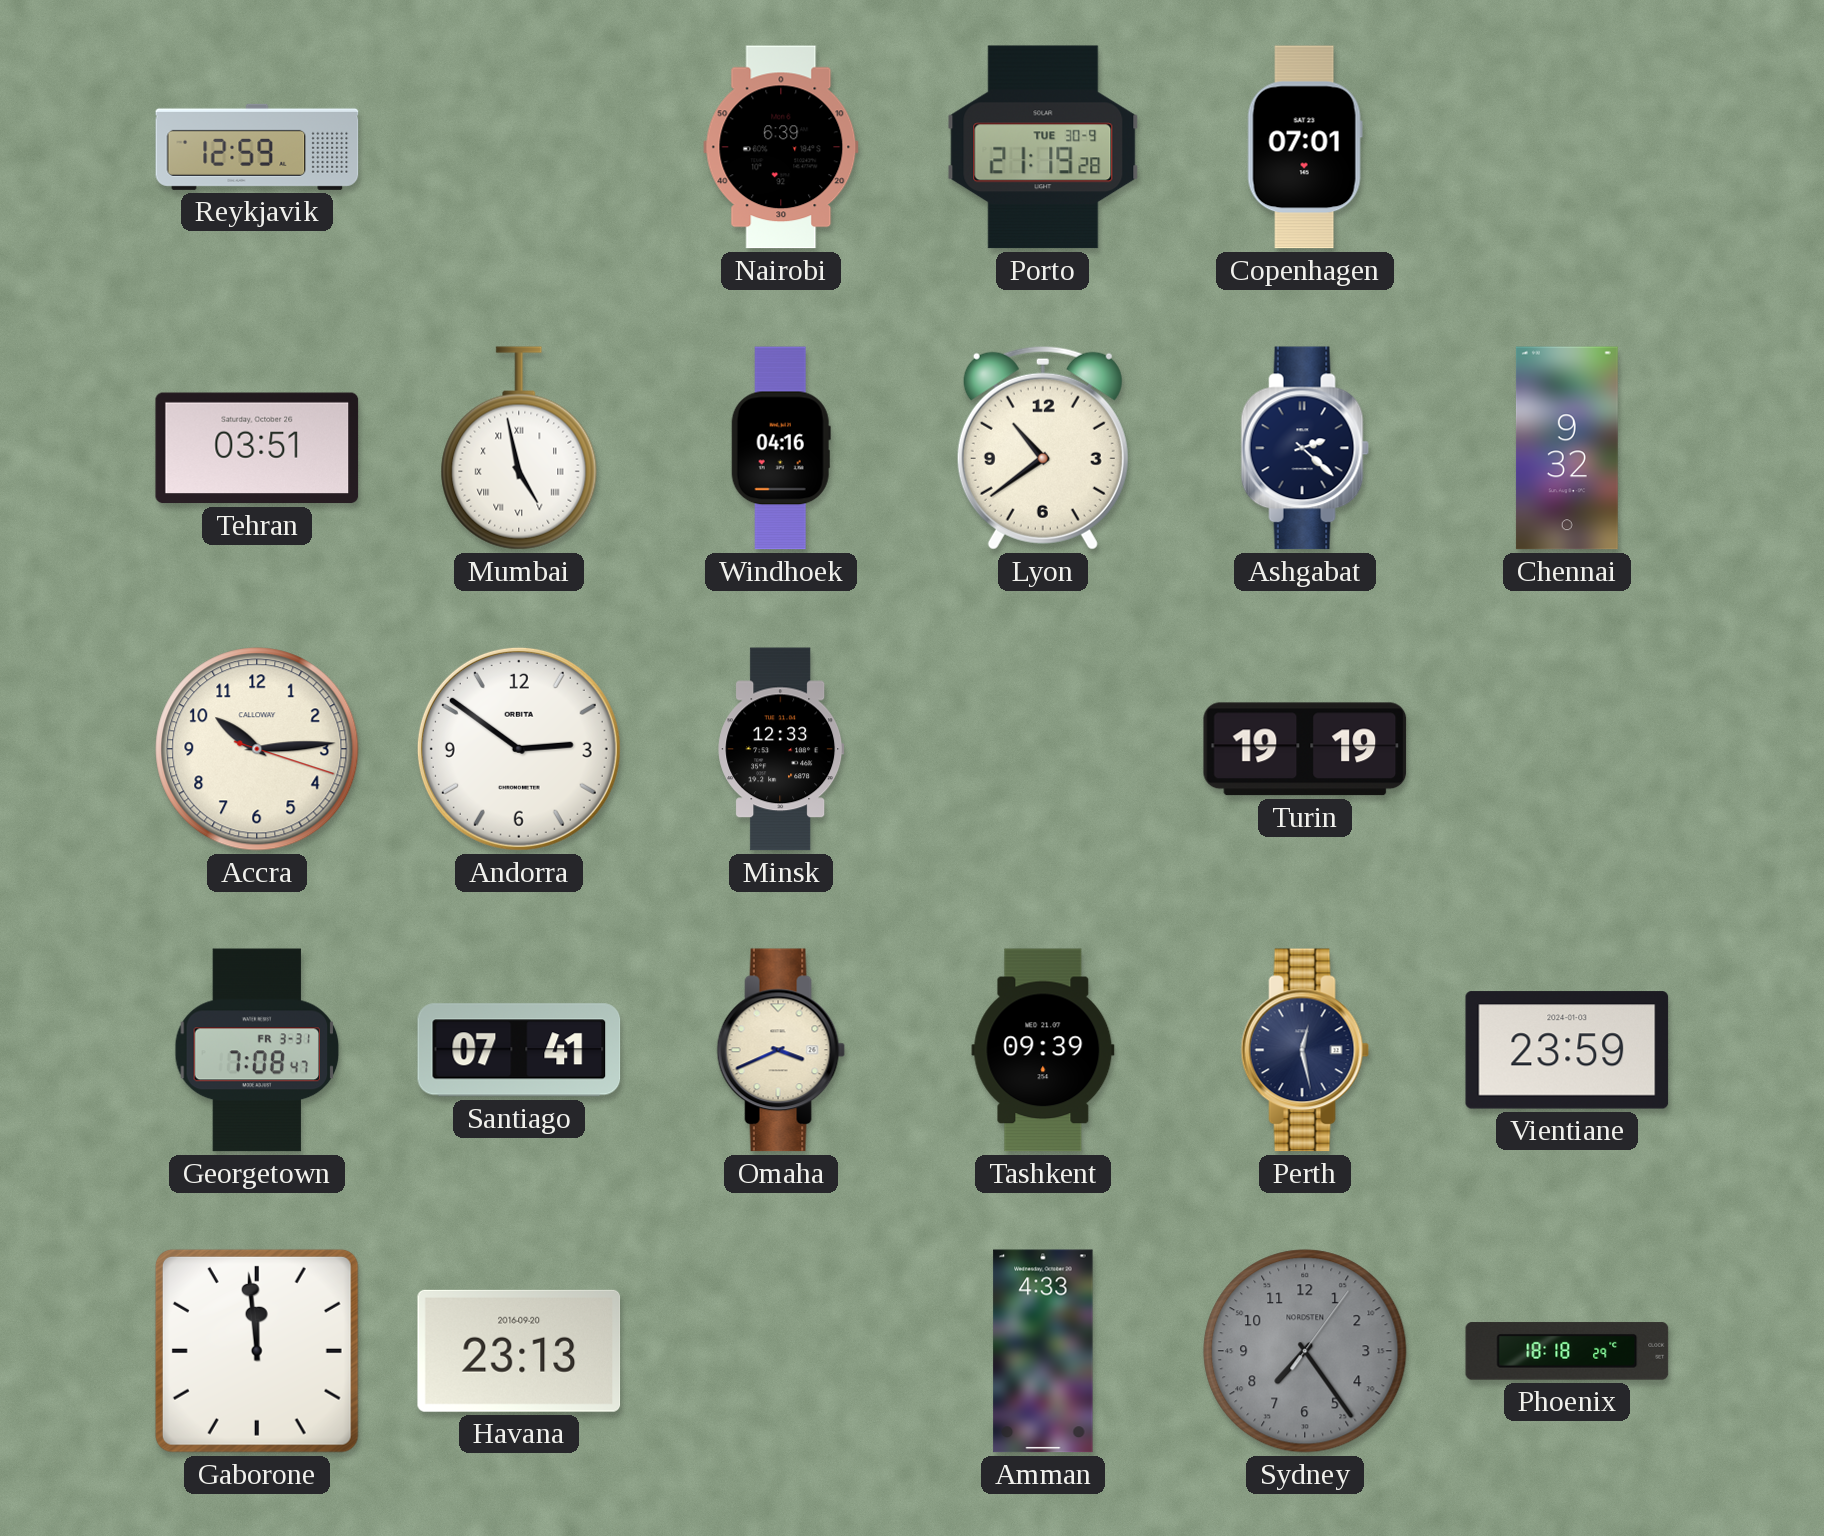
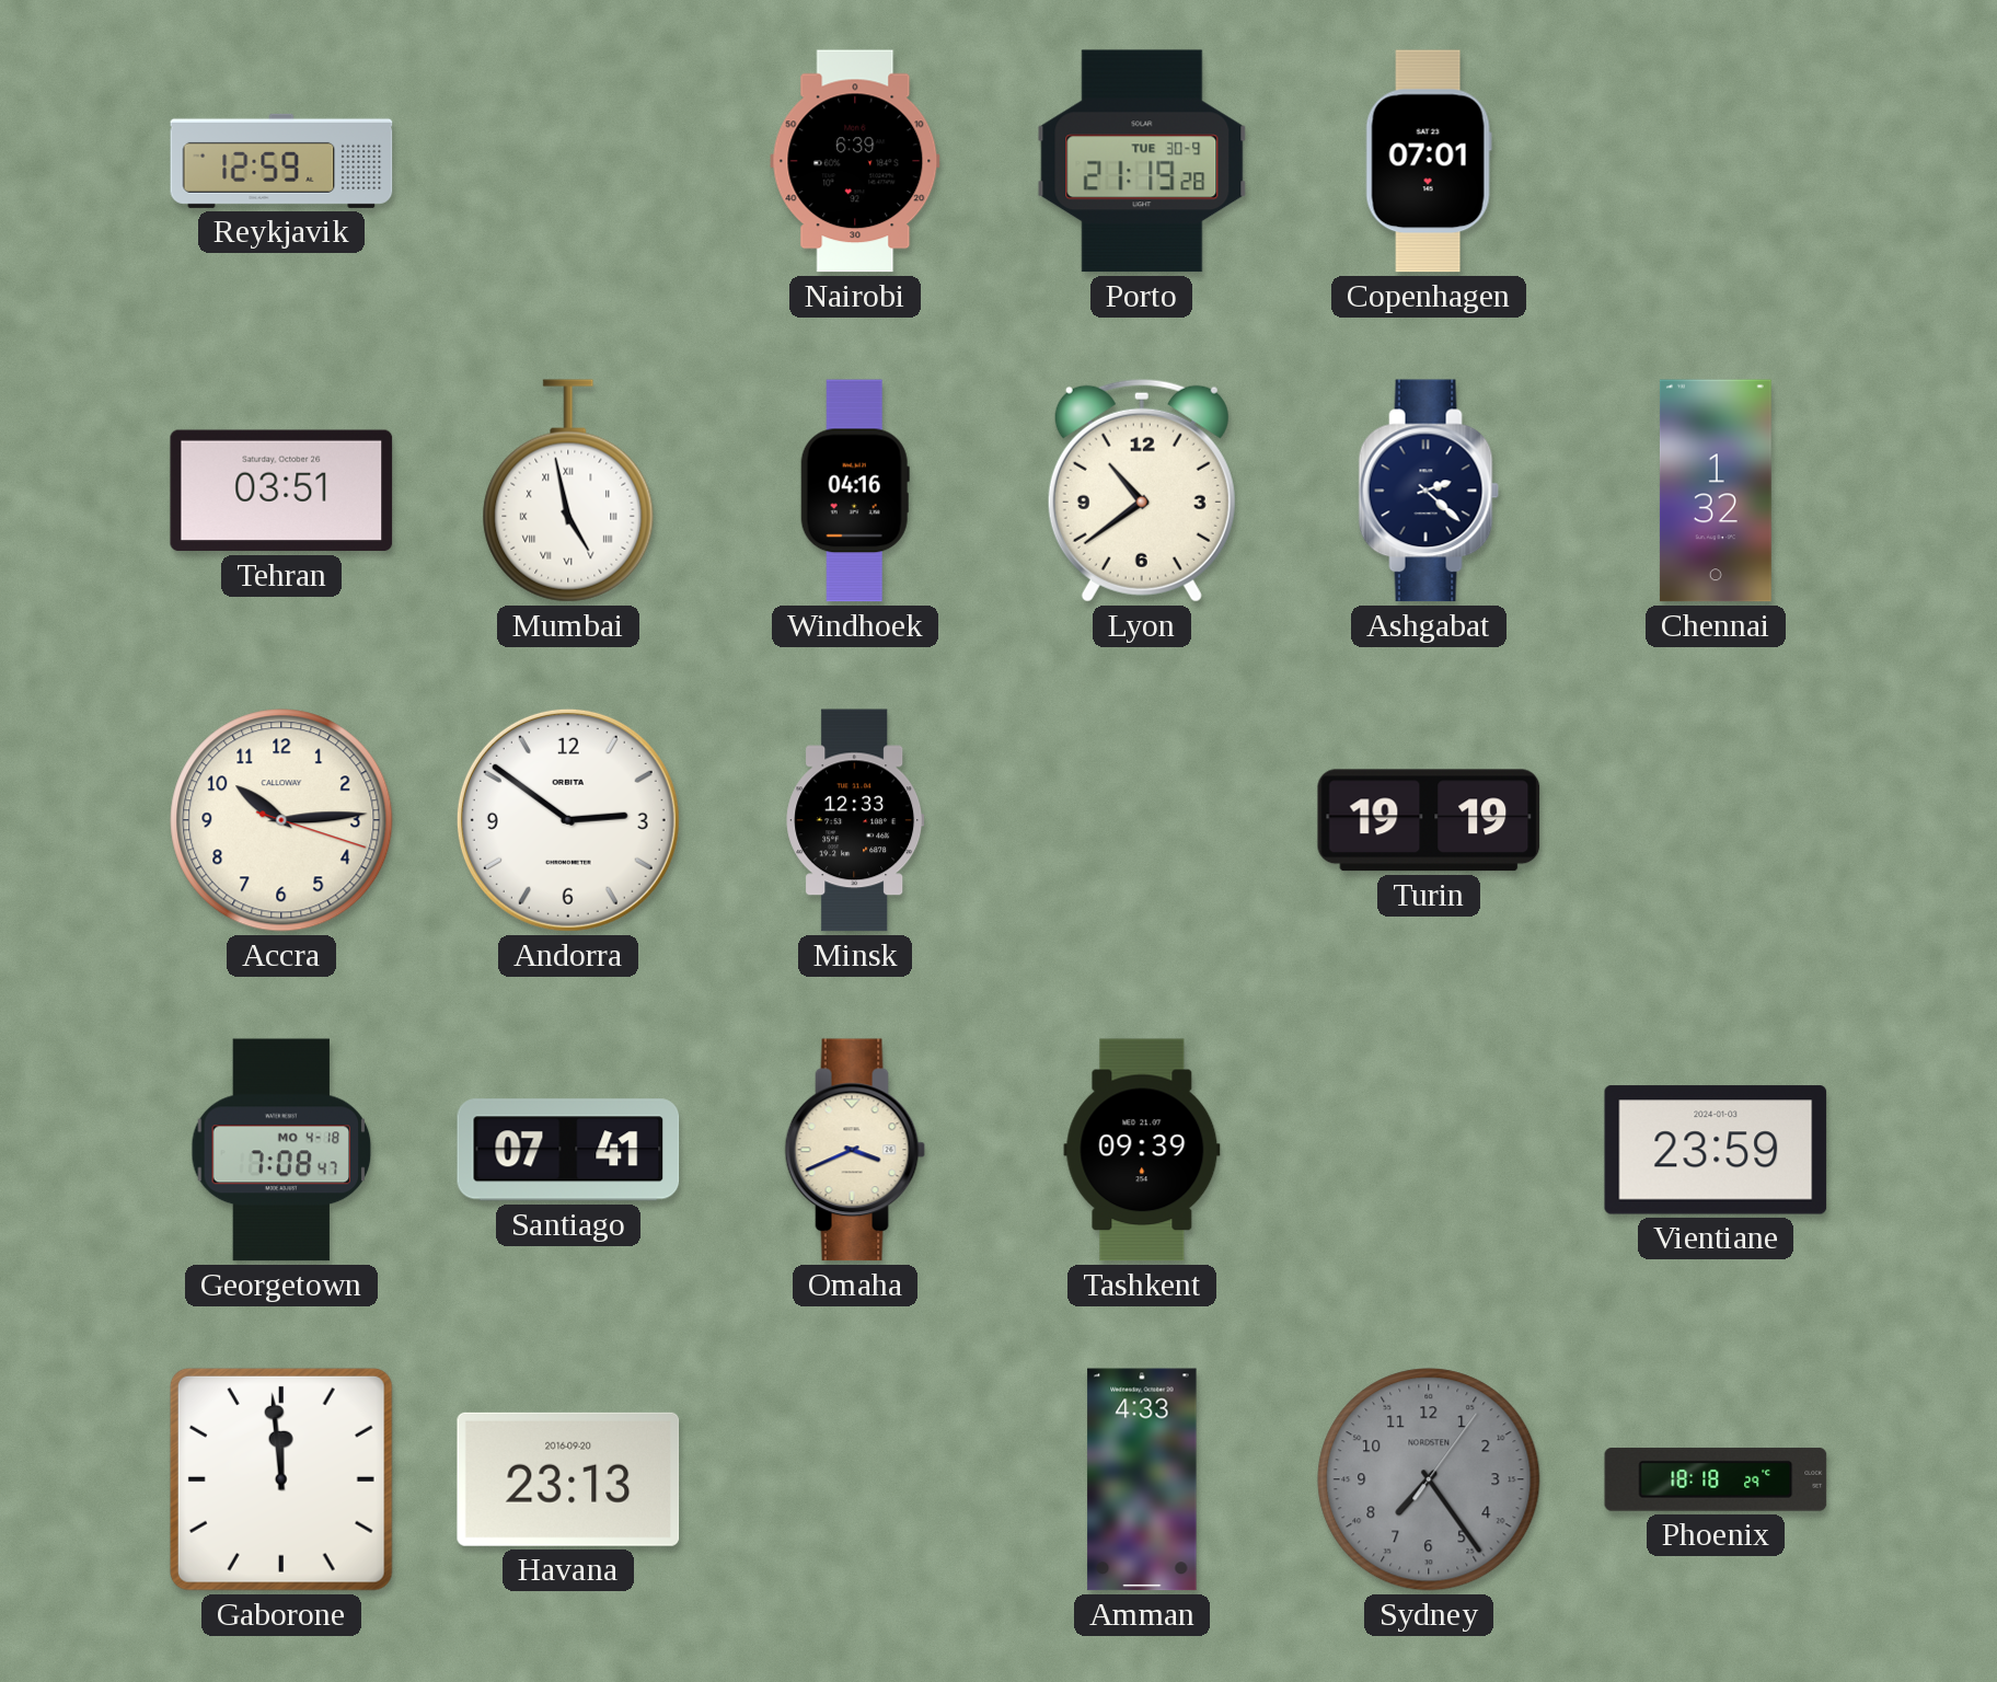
Chennai: 9:32 -> 1:32
Georgetown date: FR 3-31 -> MO 4-18
Perth: 12:28 -> none
